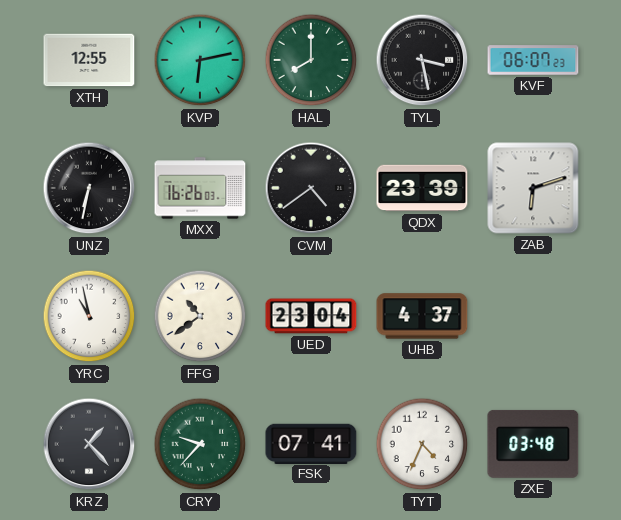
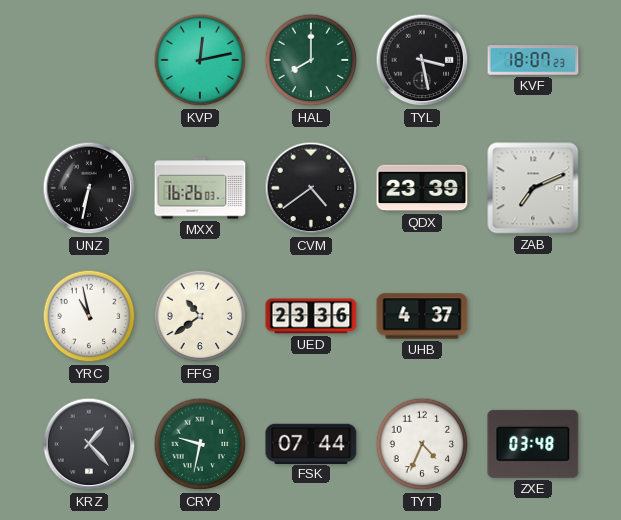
XTH: 12:55 -> none
KVP: 6:13 -> 12:13
KVF: 06:07 -> 18:07
ZAB: 6:12 -> 7:11
UED: 23:04 -> 23:36
CRY: 9:37 -> 9:32
FSK: 07:41 -> 07:44
